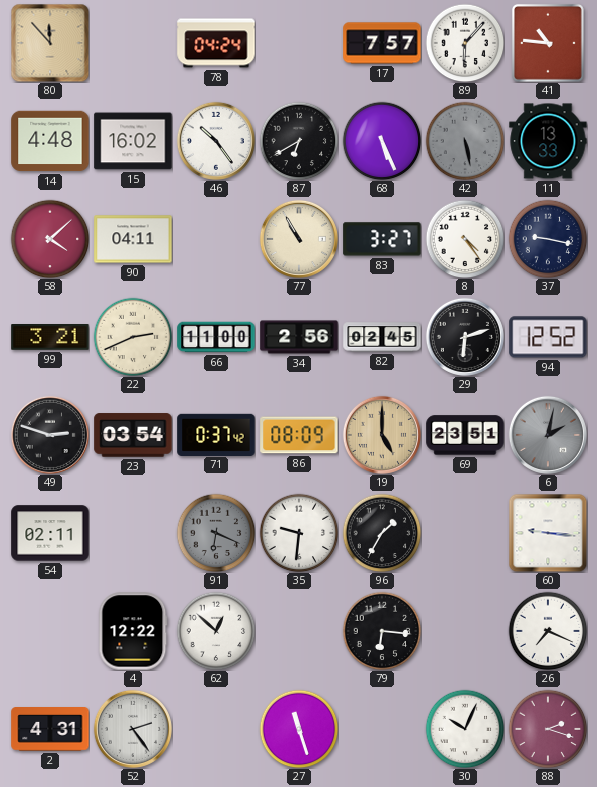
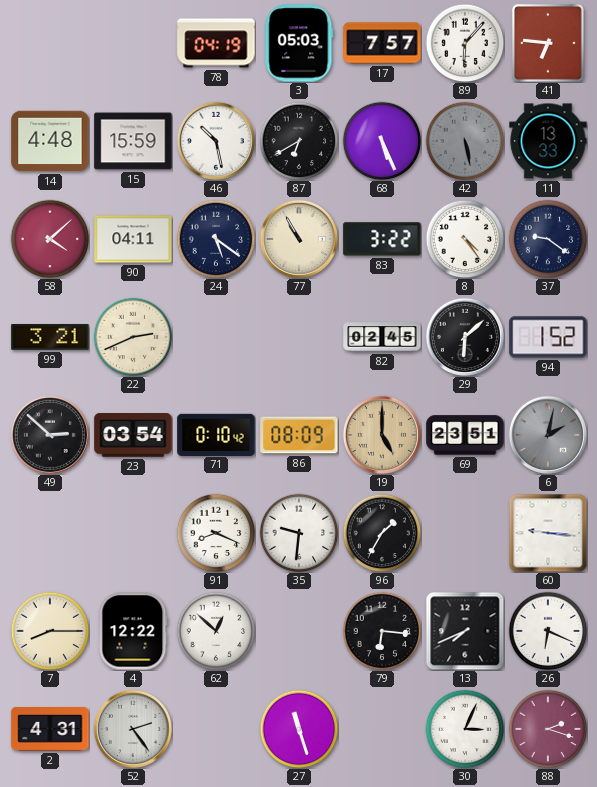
80: 11:53 -> none
78: 04:24 -> 04:19
3: none -> 05:03
41: 10:46 -> 6:46
15: 16:02 -> 15:59
46: 10:24 -> 10:28
24: none -> 5:21
83: 3:27 -> 3:22
37: 9:17 -> 9:21
66: 11:00 -> none
34: 2:56 -> none
29: 6:12 -> 6:08
94: 12:52 -> 1:52
49: 2:48 -> 2:52
71: 0:37 -> 0:10
54: 02:11 -> none
91: 6:19 -> 8:19
91 dial: grey -> white
7: none -> 8:15
13: none -> 7:41
26: 7:19 -> 6:19
30: 10:04 -> 3:04
